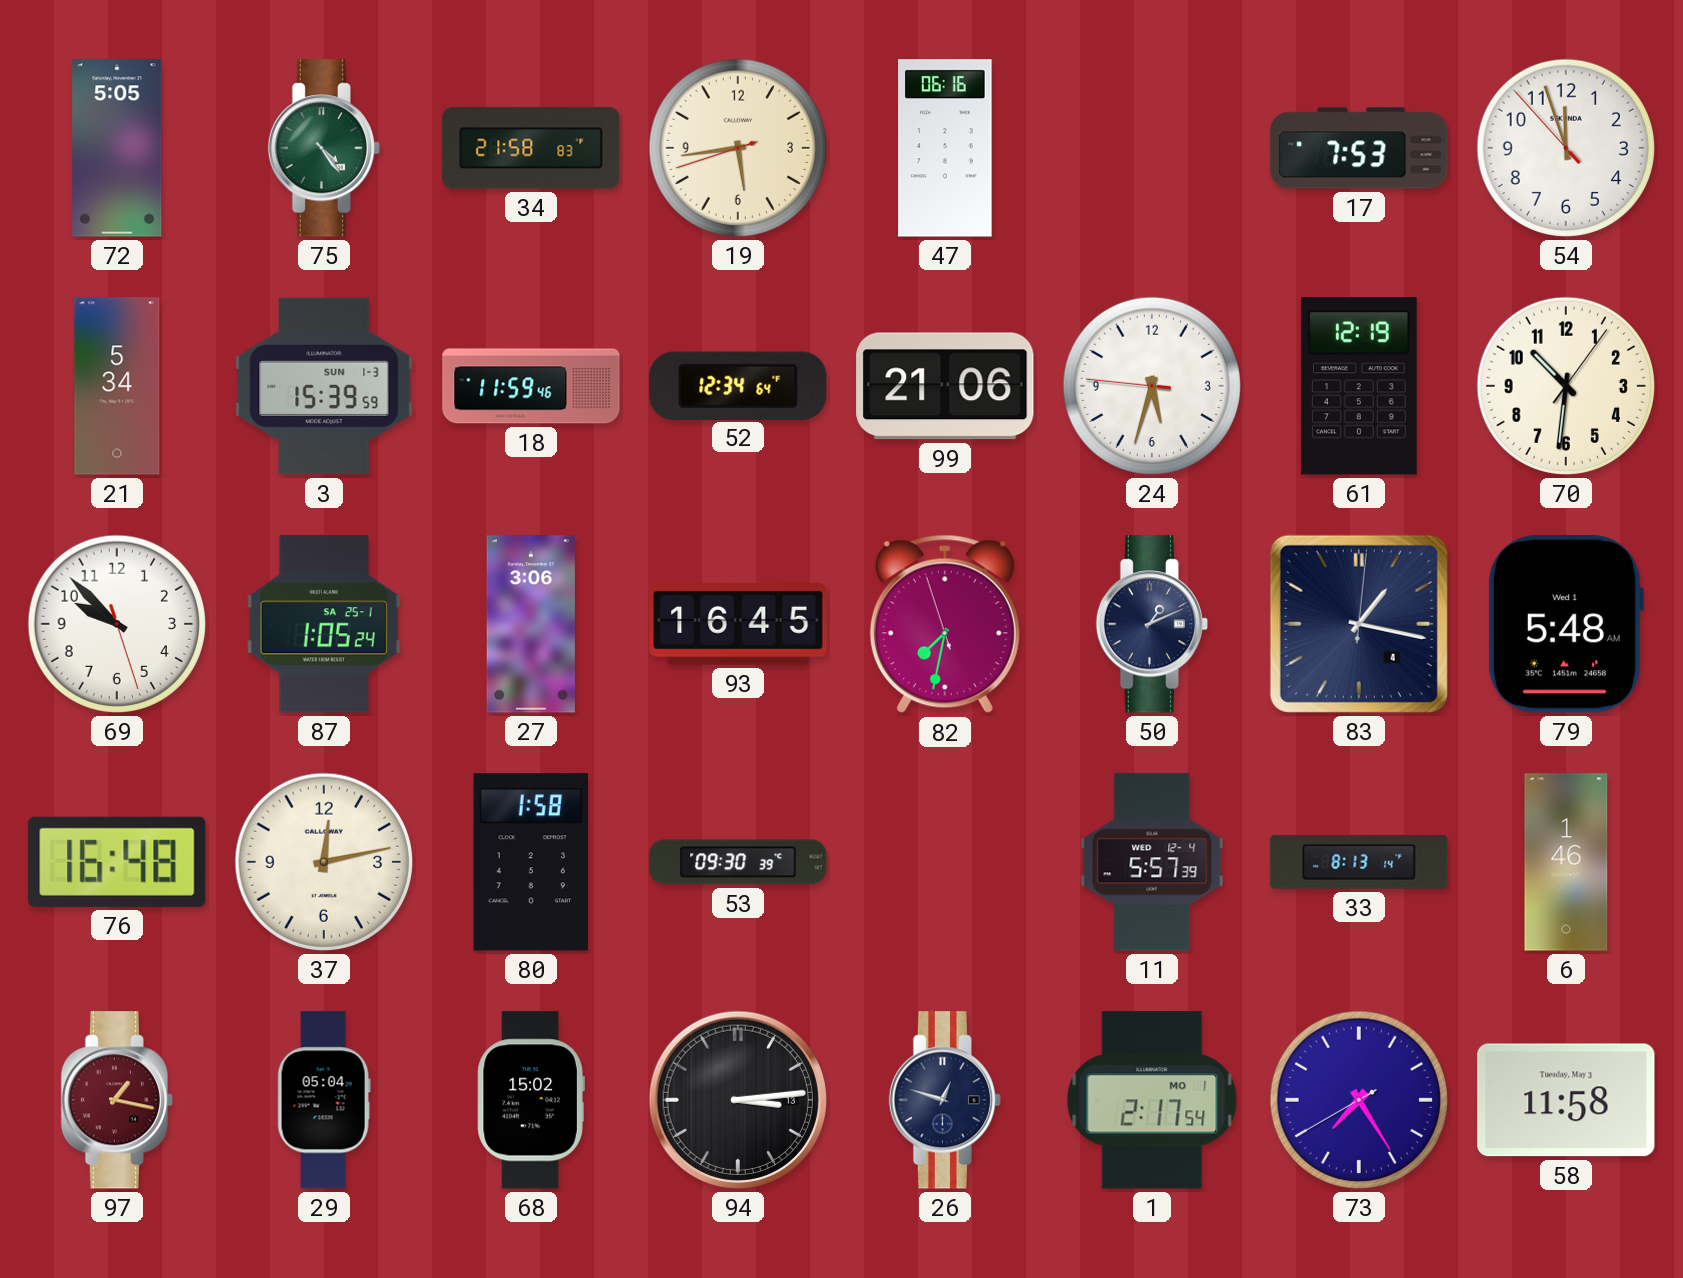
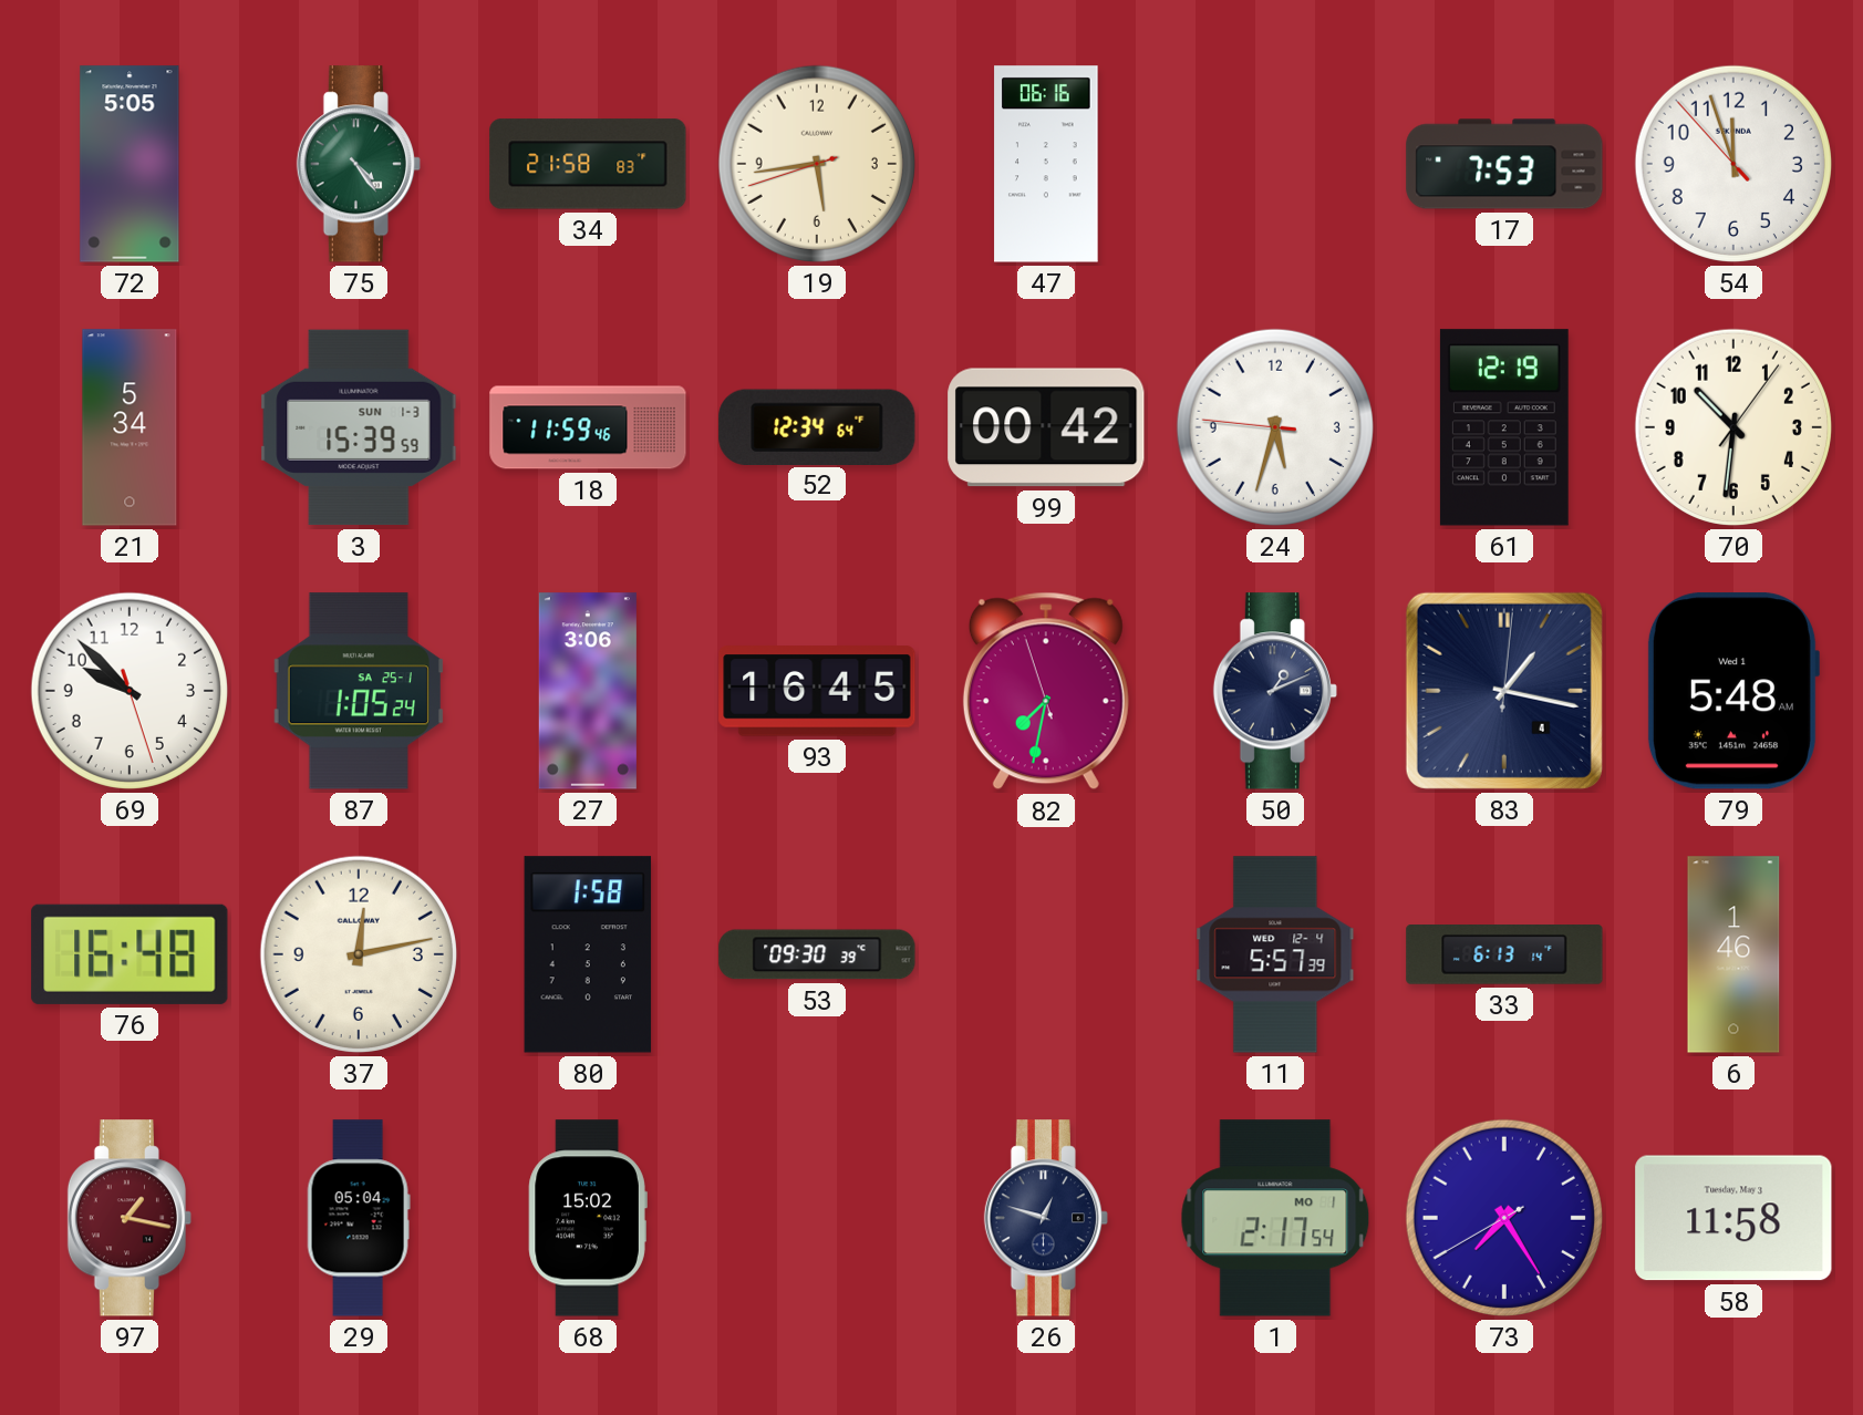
99: 21:06 -> 00:42
33: 8:13 -> 6:13
94: 3:14 -> none
